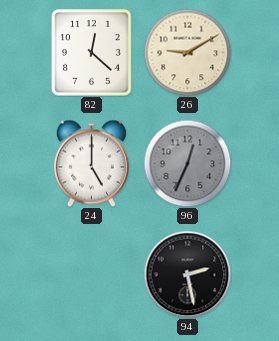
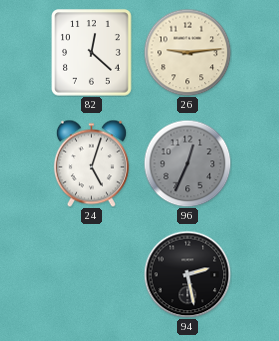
26: 9:10 -> 9:14
24: 5:00 -> 5:03
